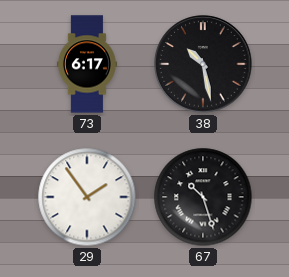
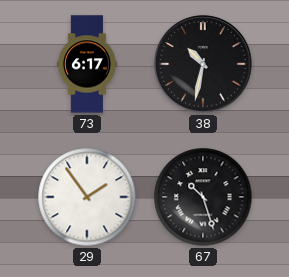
38: 10:28 -> 10:32
